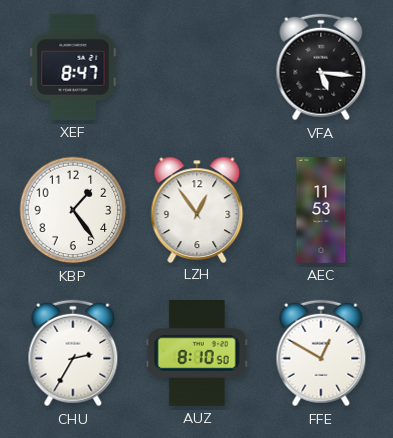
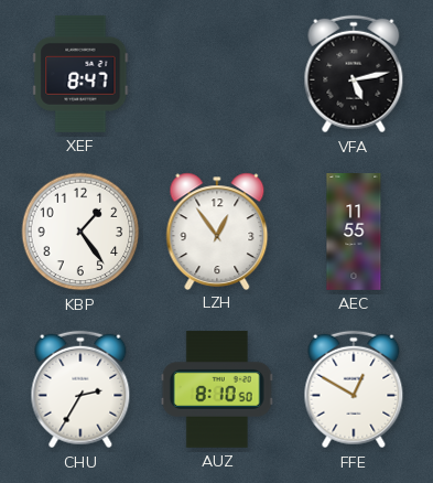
VFA: 5:16 -> 5:13
AEC: 11:53 -> 11:55
